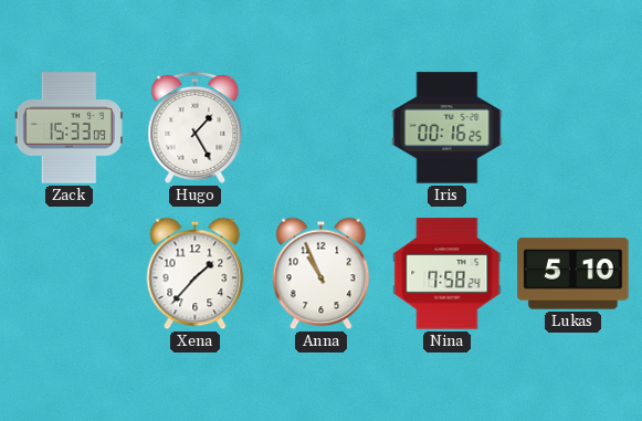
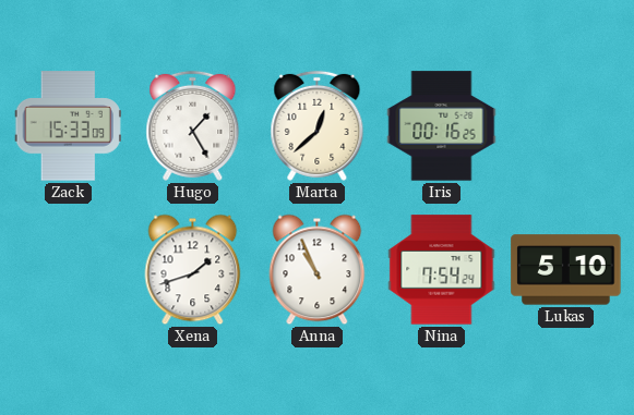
Marta: none -> 12:38
Xena: 1:37 -> 1:42
Nina: 7:58 -> 7:54
